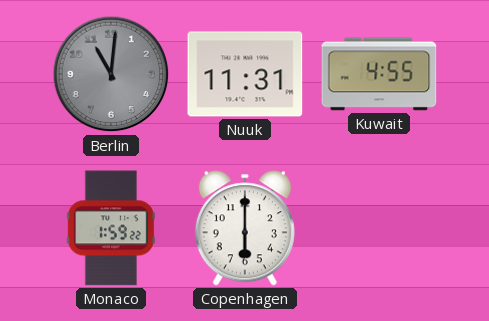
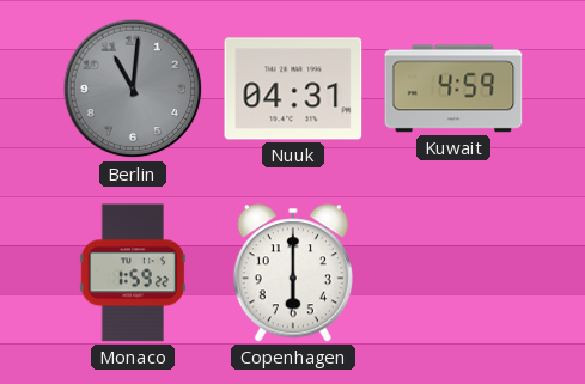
Nuuk: 11:31 -> 04:31
Kuwait: 4:55 -> 4:59
